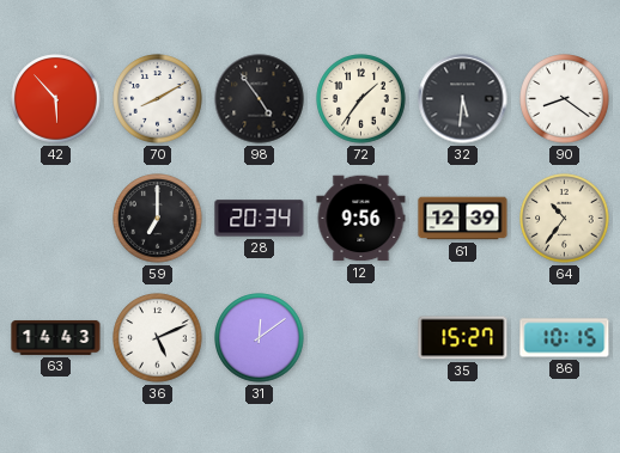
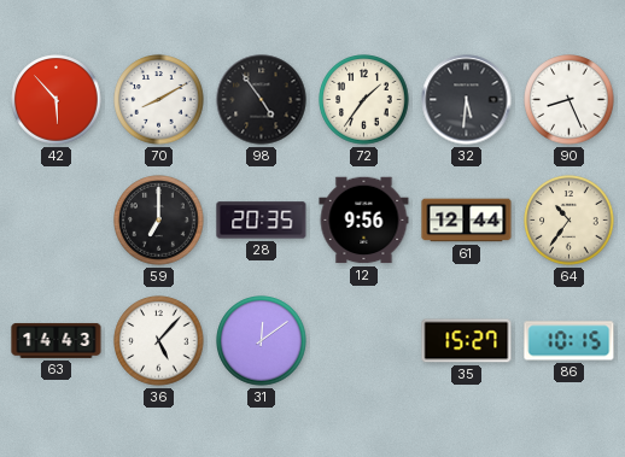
90: 8:21 -> 8:26
28: 20:34 -> 20:35
61: 12:39 -> 12:44
36: 5:11 -> 5:07
